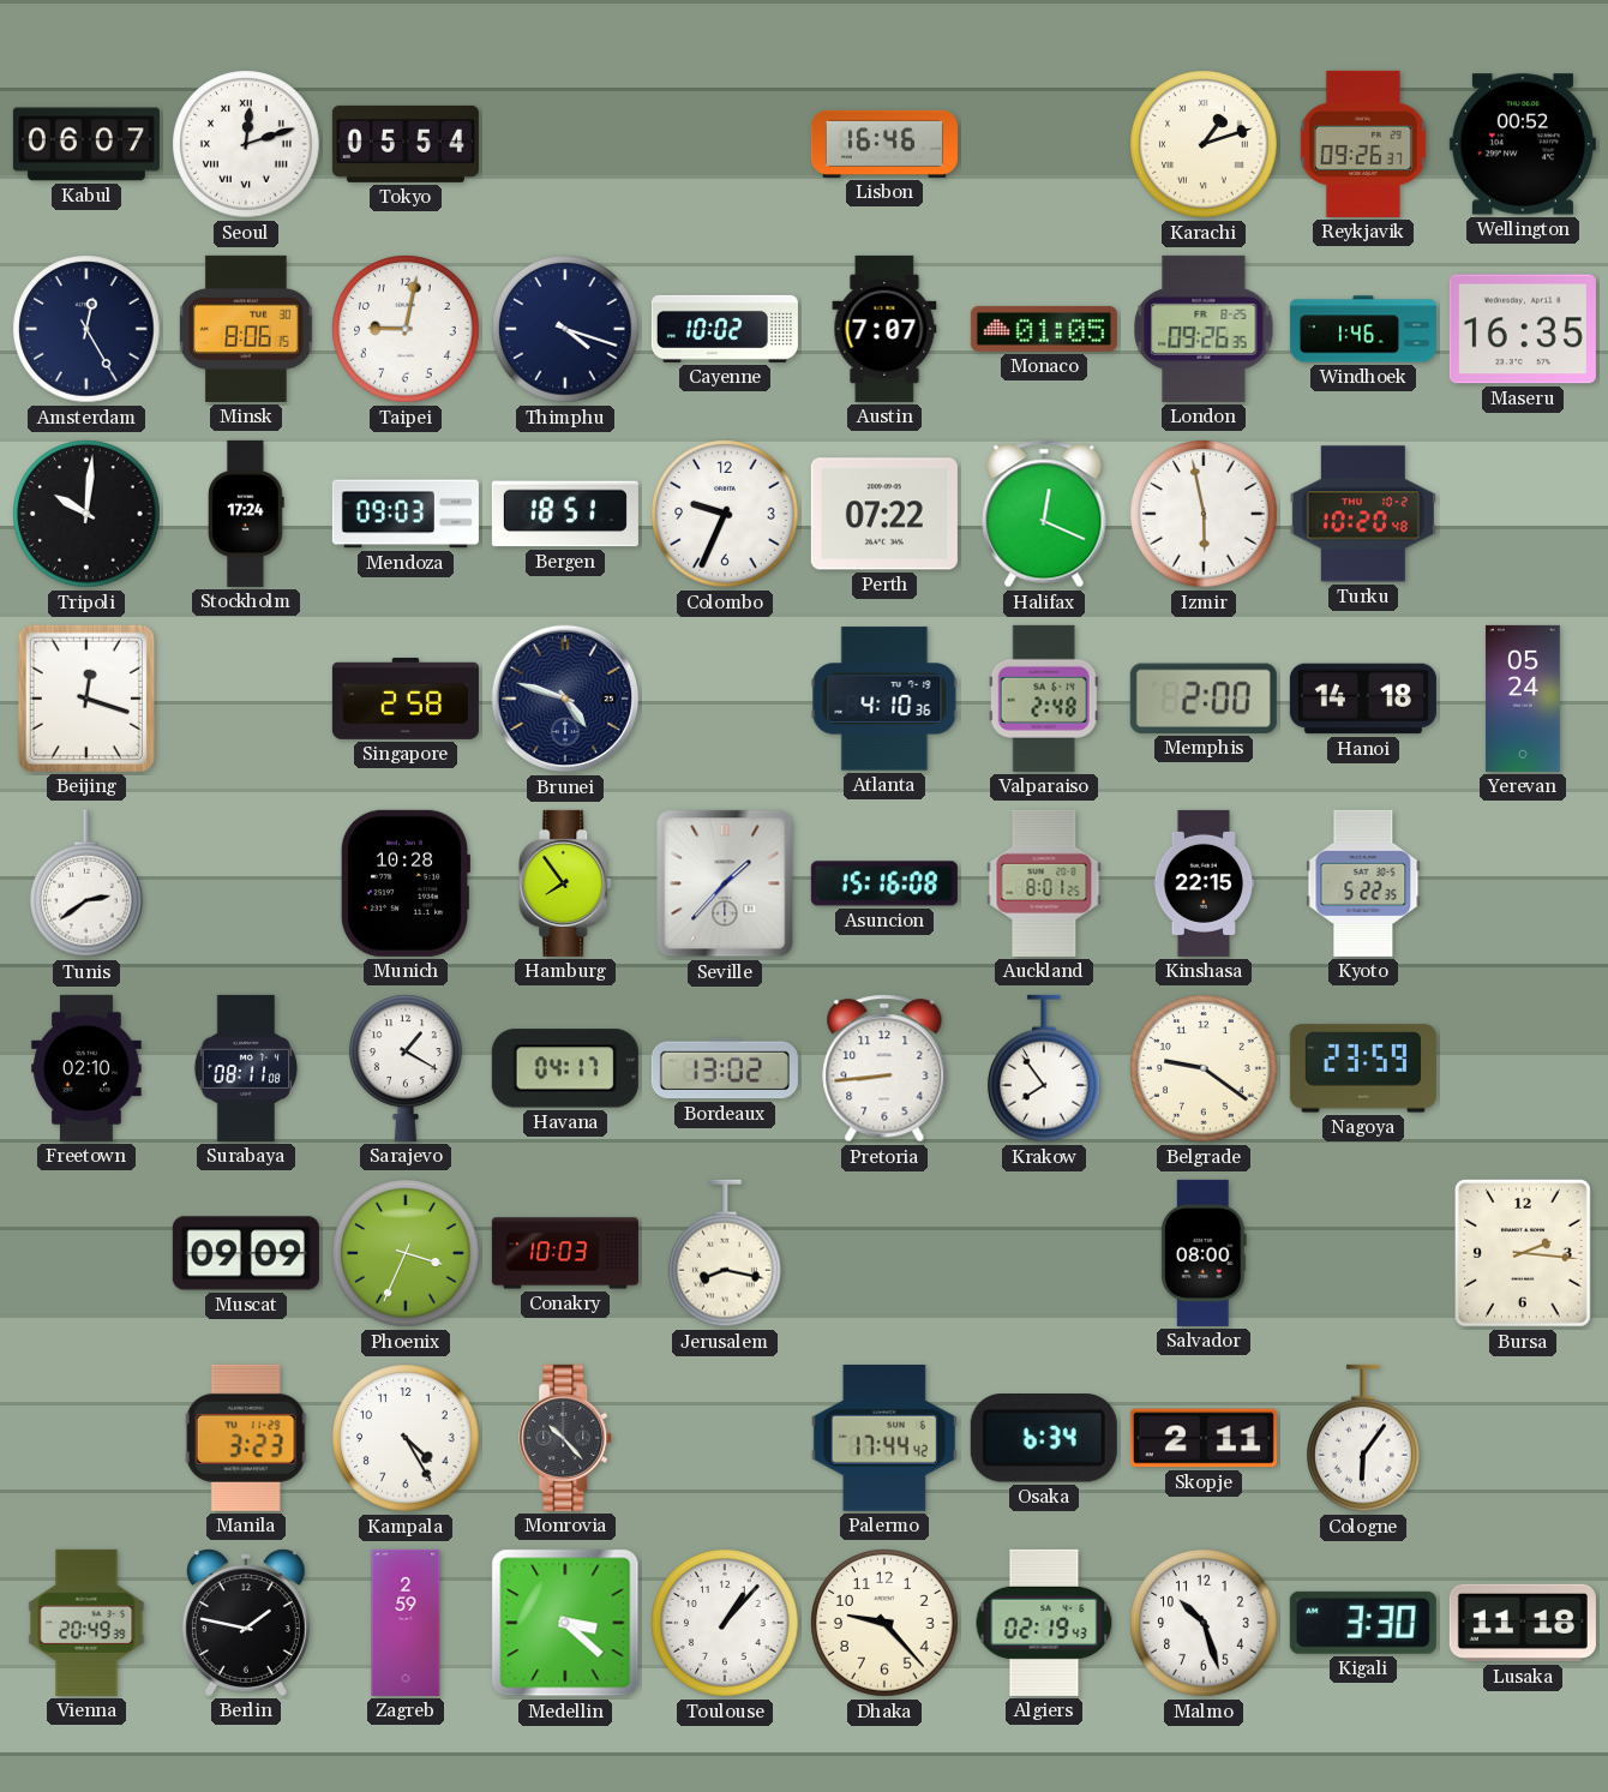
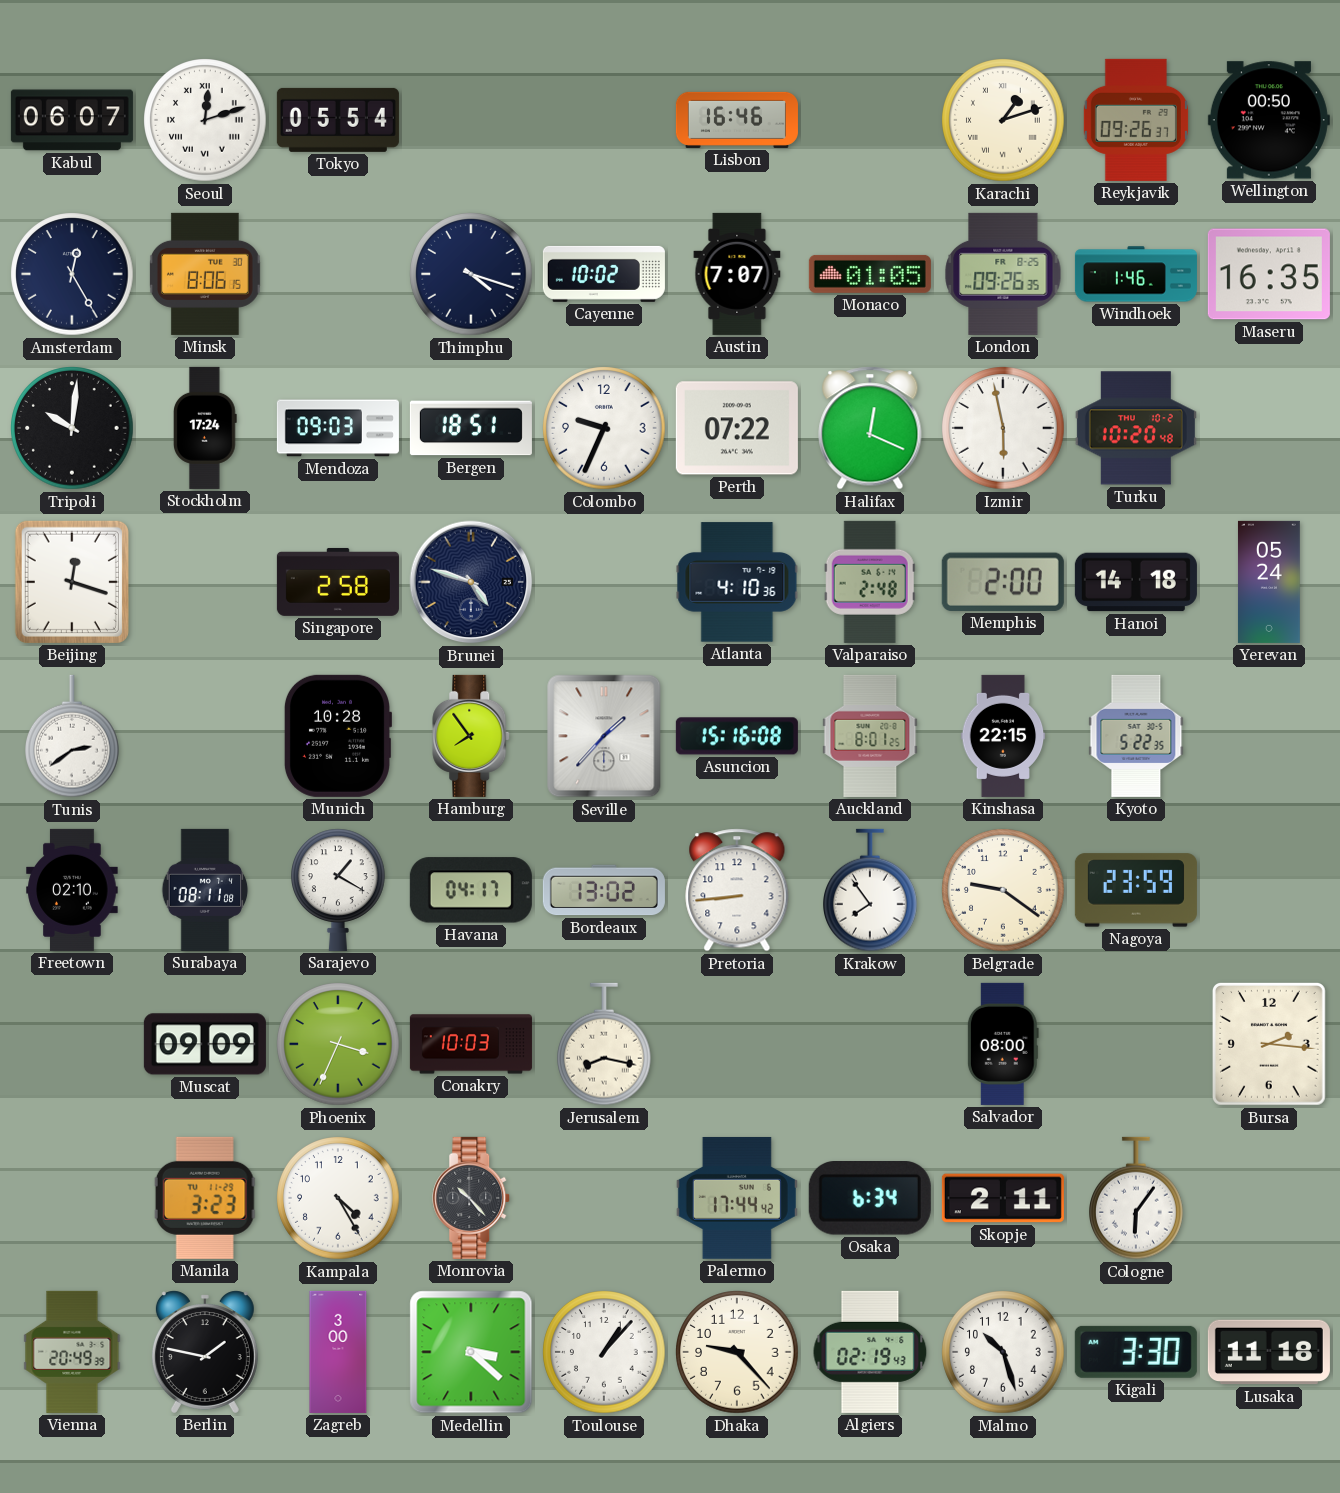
Wellington: 00:52 -> 00:50
Taipei: 9:02 -> none
Zagreb: 2:59 -> 3:00
